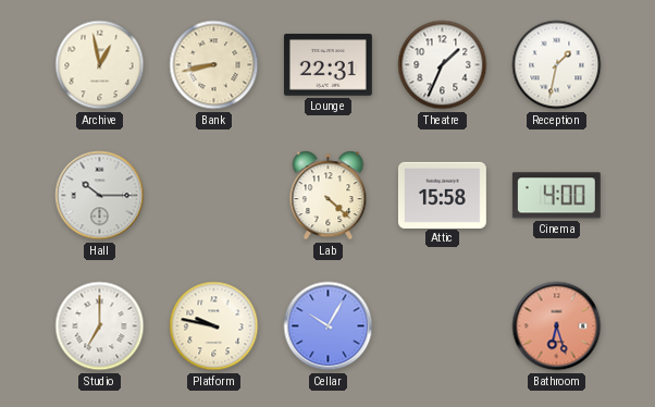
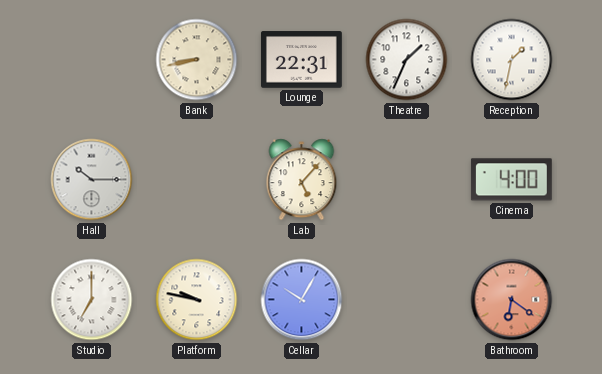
Archive: 12:58 -> none
Lab: 4:22 -> 5:07
Attic: 15:58 -> none
Bathroom: 6:27 -> 6:21
